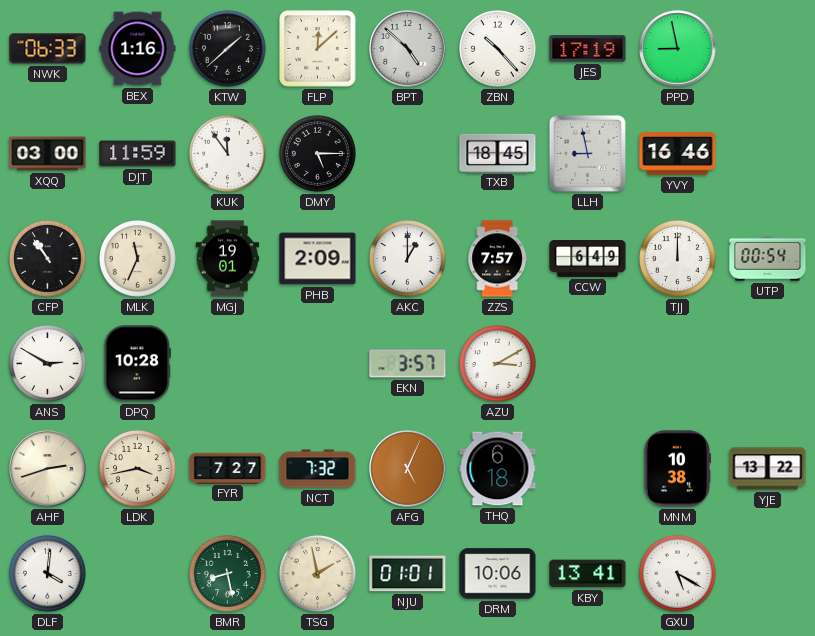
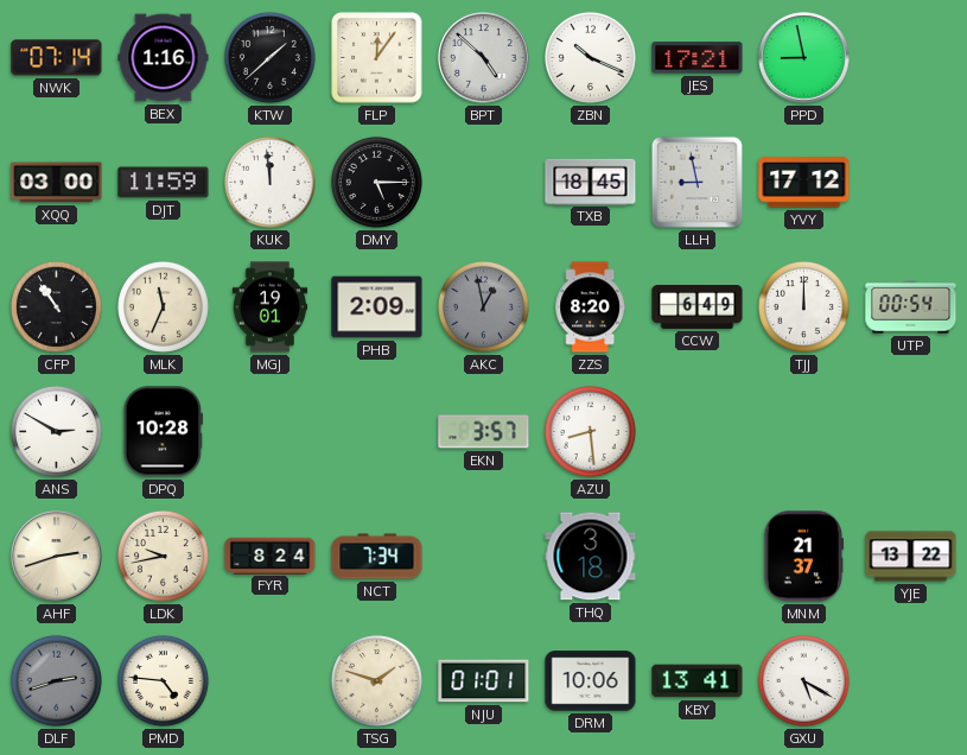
NWK: 06:33 -> 07:14
FLP: 12:08 -> 12:06
ZBN: 10:23 -> 10:19
JES: 17:19 -> 17:21
KUK: 11:54 -> 11:59
YVY: 16:46 -> 17:12
AKC: 1:00 -> 12:58
AKC dial: white -> grey
ZZS: 7:57 -> 8:20
AZU: 3:10 -> 8:29
LDK: 3:43 -> 9:43
FYR: 7:27 -> 8:24
NCT: 7:32 -> 7:34
AFG: 5:04 -> none
THQ: 6:18 -> 3:18
MNM: 10:38 -> 21:37
DLF: 4:01 -> 2:42
DLF dial: white -> grey
PMD: none -> 4:46
BMR: 8:28 -> none
TSG: 1:58 -> 1:48
